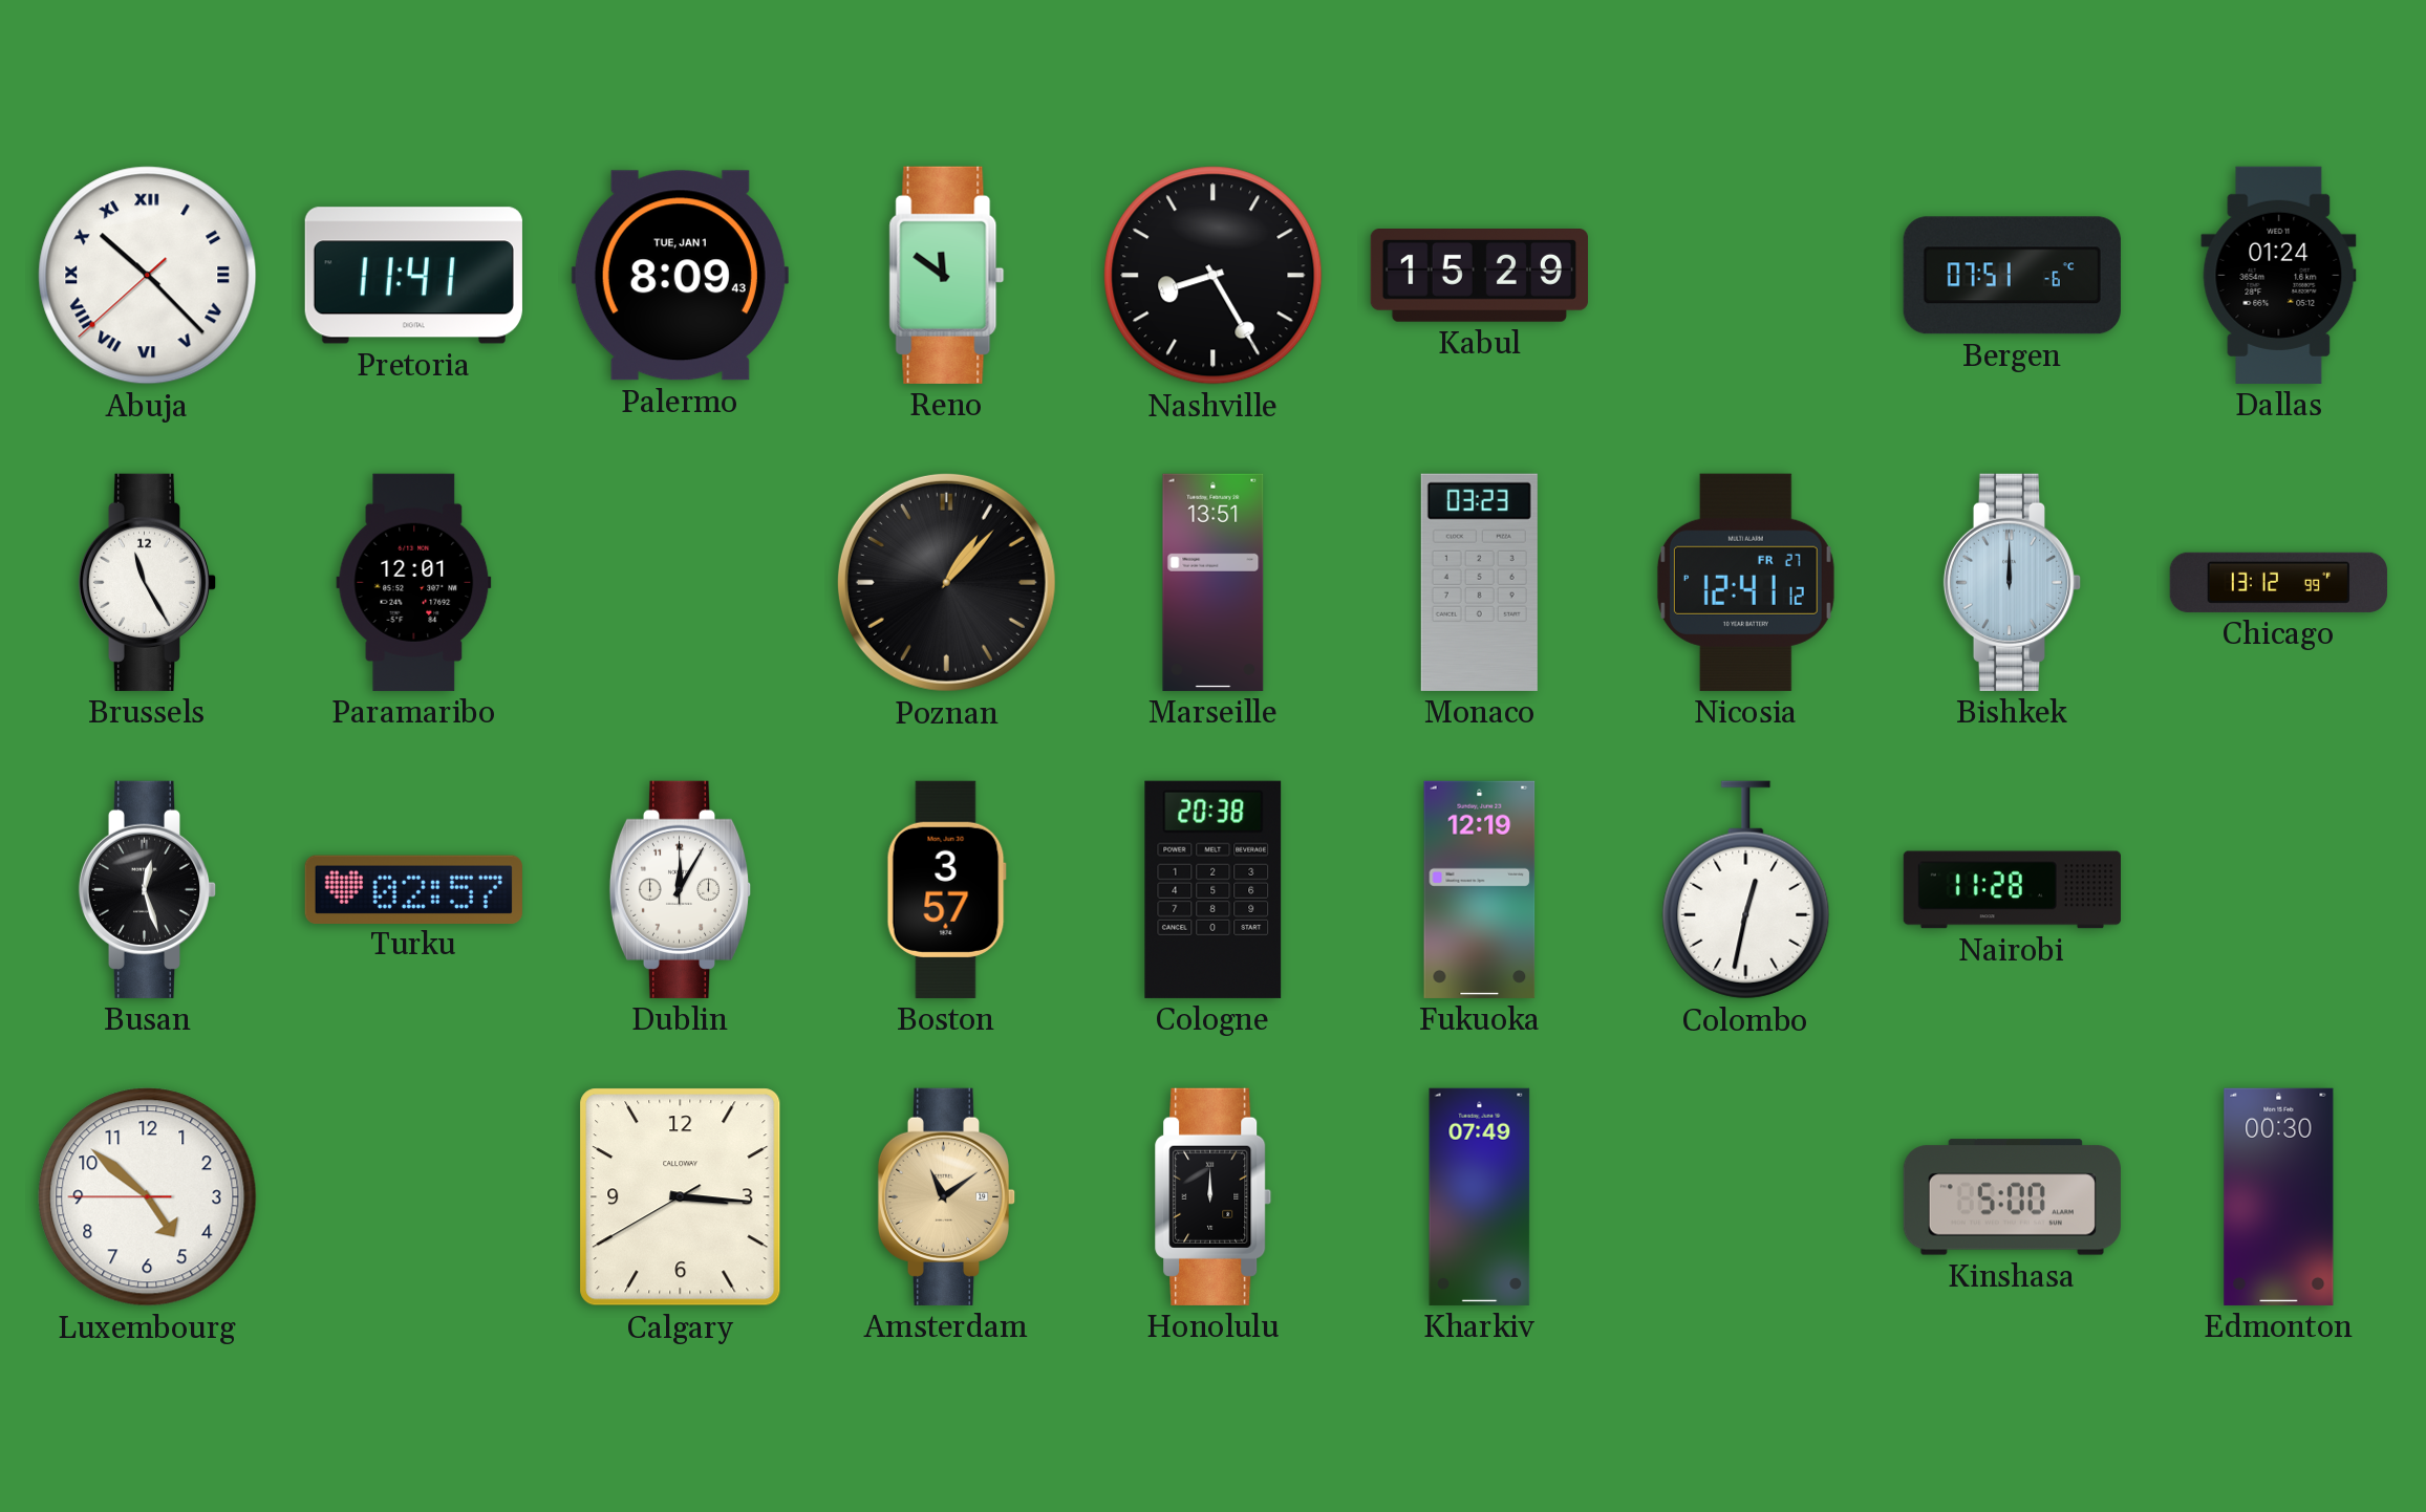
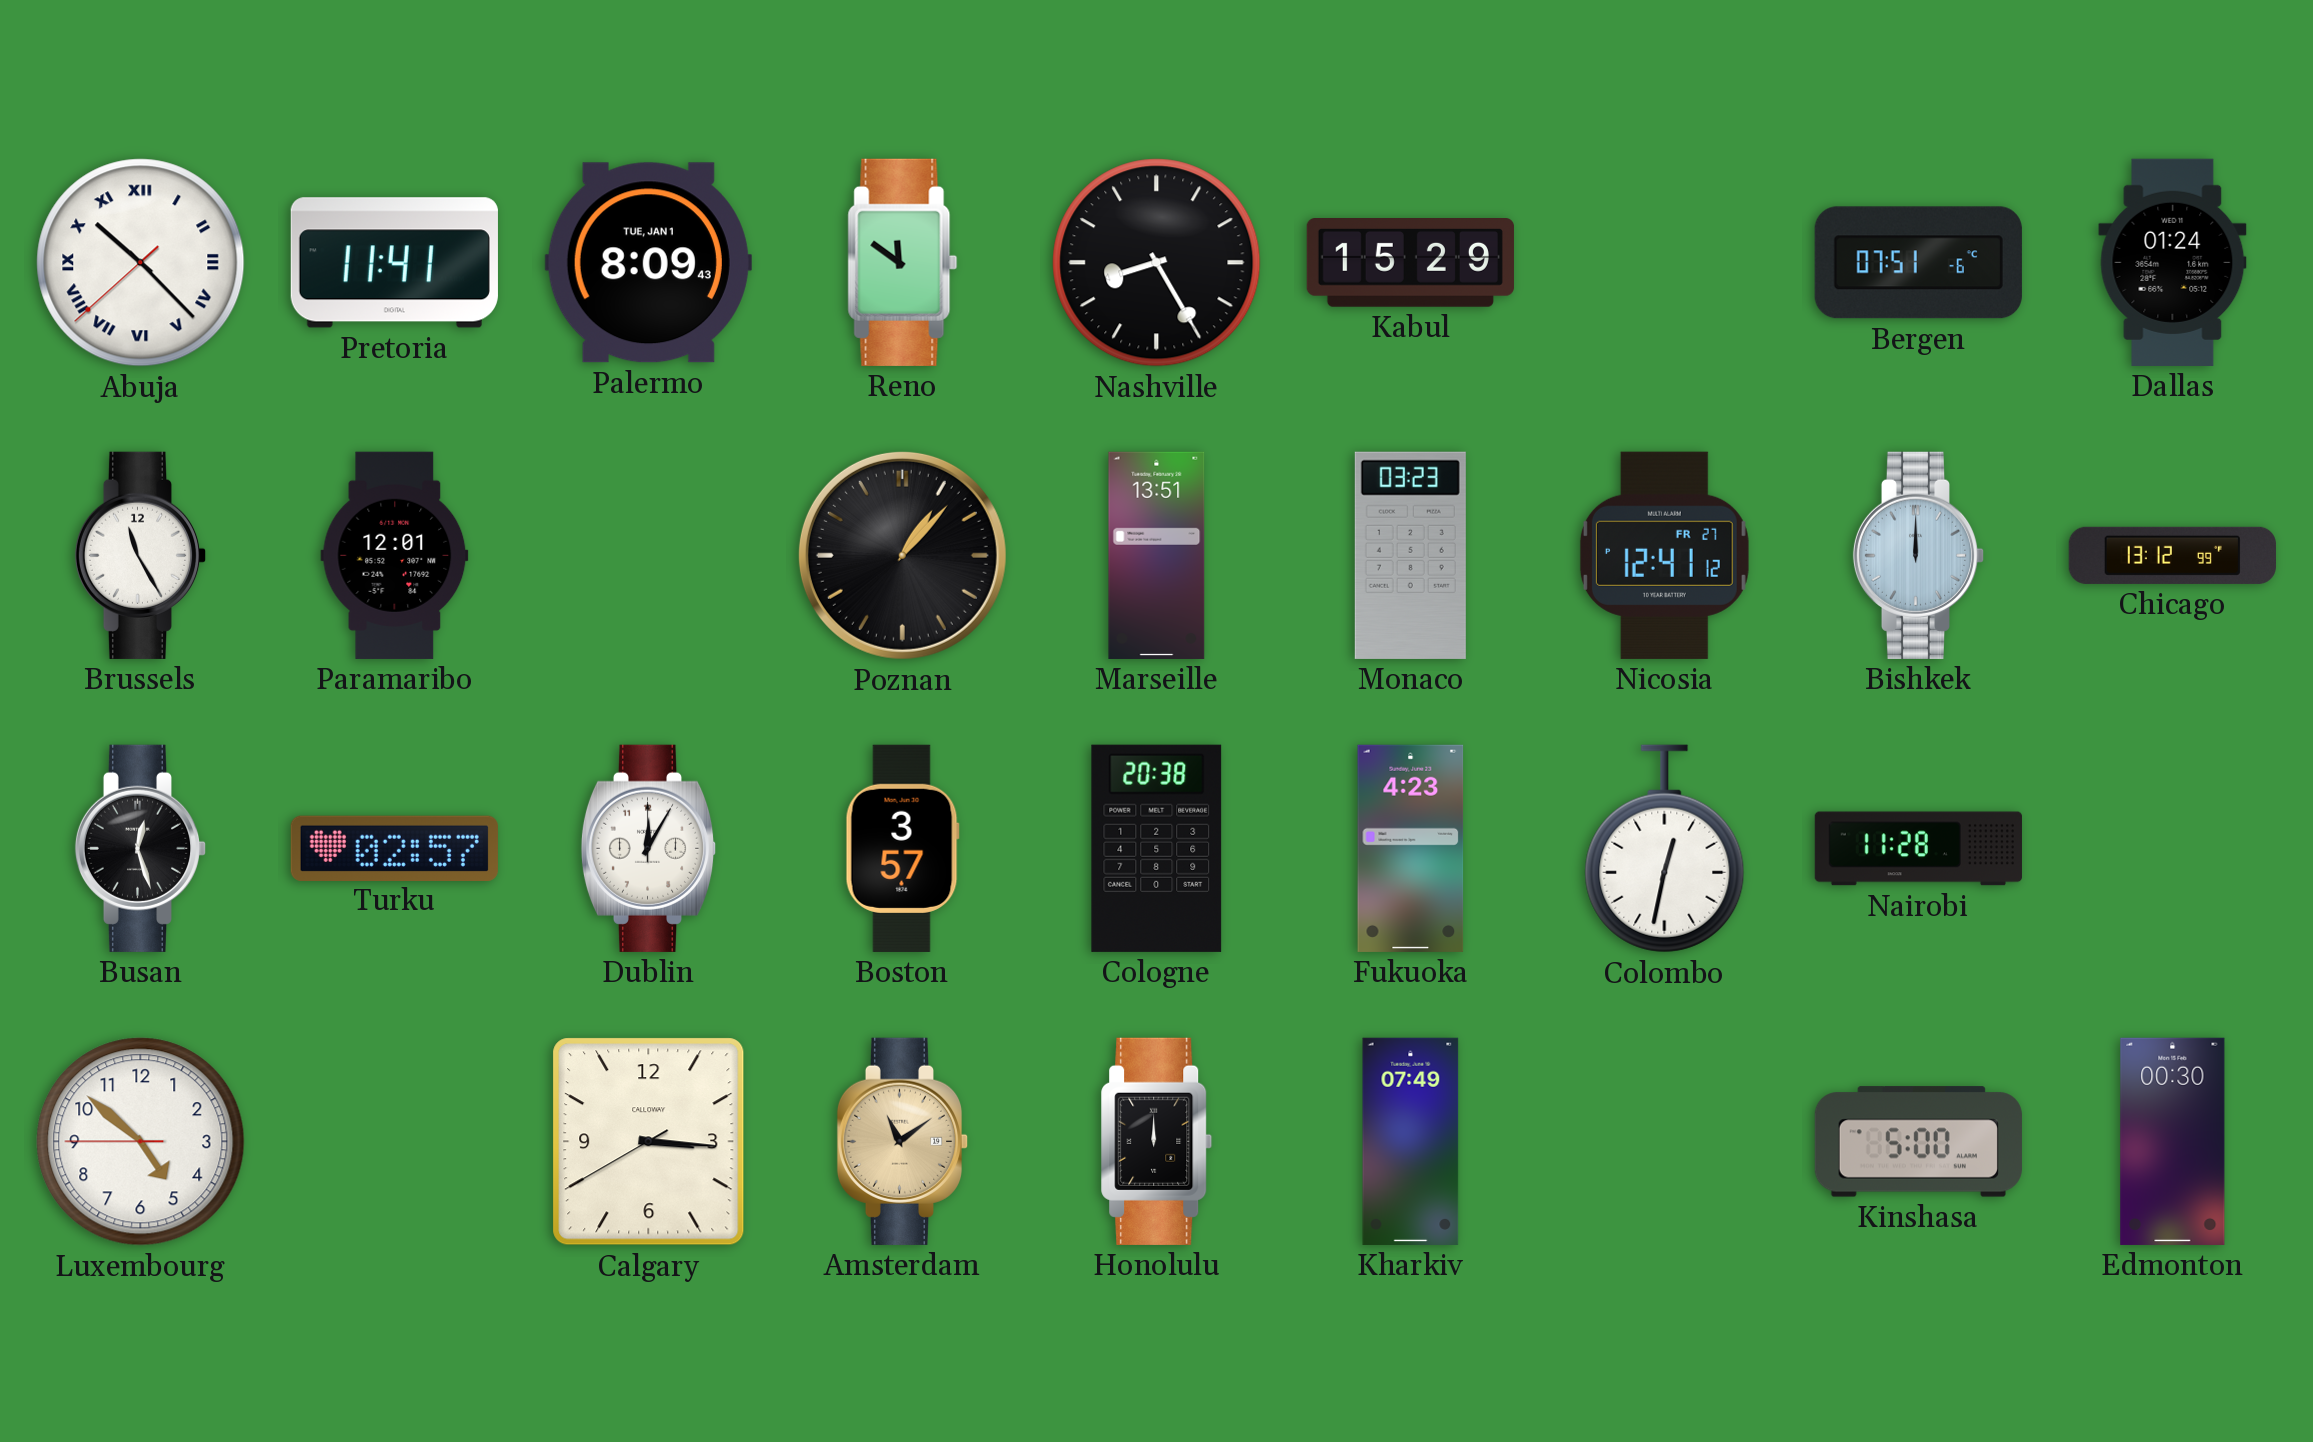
Fukuoka: 12:19 -> 4:23
